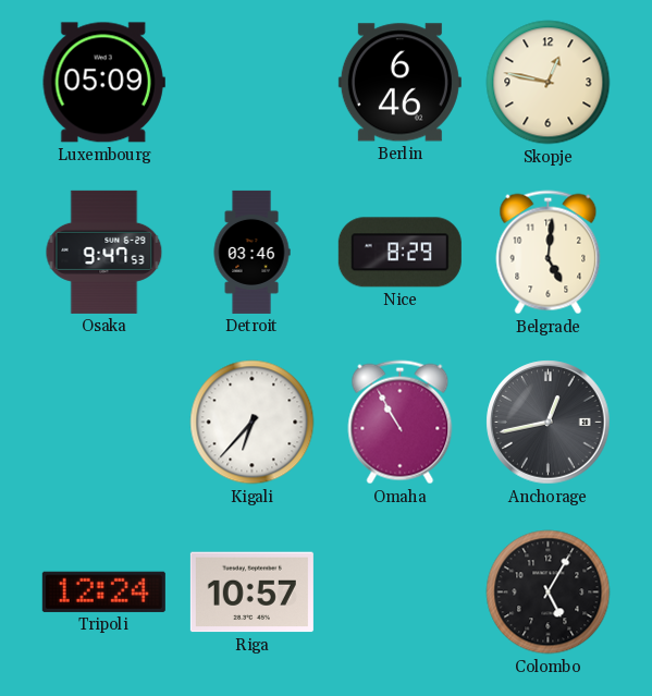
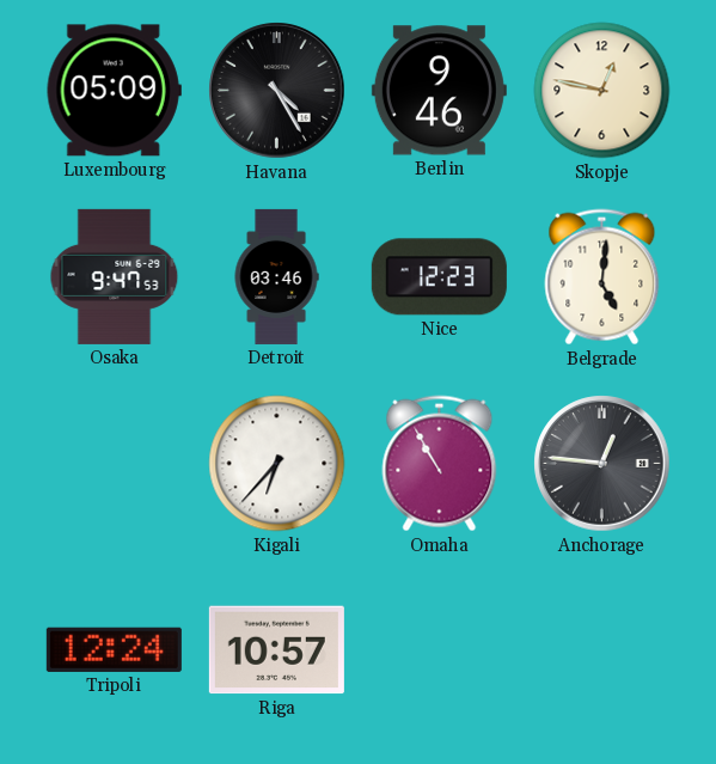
Havana: none -> 4:25
Berlin: 6:46 -> 9:46
Nice: 8:29 -> 12:23
Anchorage: 12:43 -> 12:46
Colombo: 5:05 -> none
